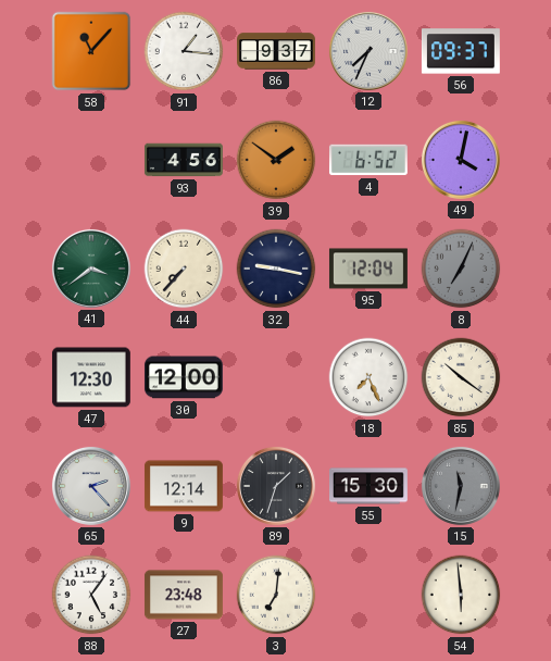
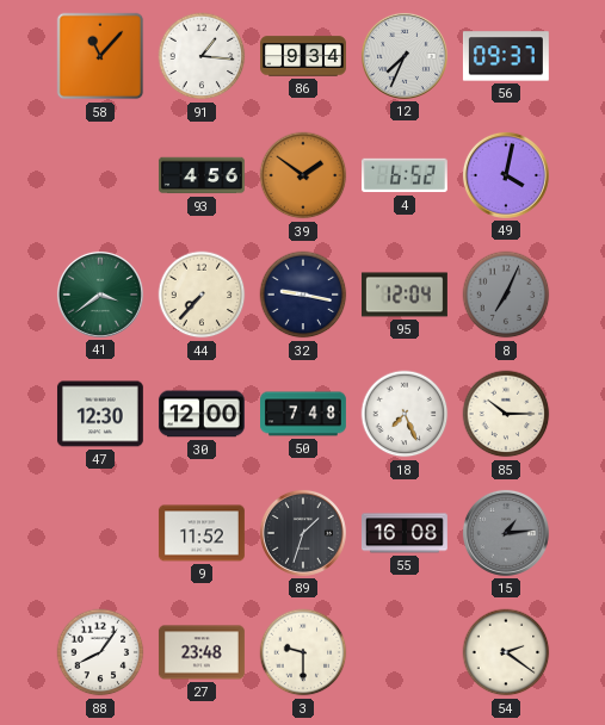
86: 9:37 -> 9:34
50: none -> 7:48
85: 10:21 -> 10:15
65: 2:23 -> none
9: 12:14 -> 11:52
55: 15:30 -> 16:08
15: 11:32 -> 1:14
88: 5:06 -> 8:06
3: 7:01 -> 9:30
54: 5:59 -> 2:21
